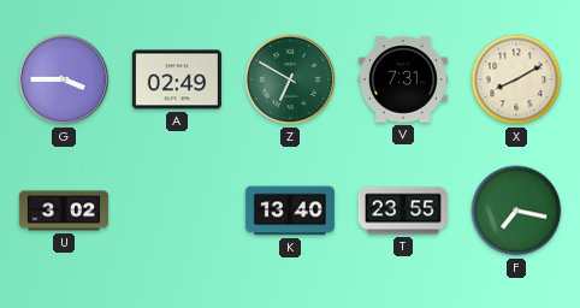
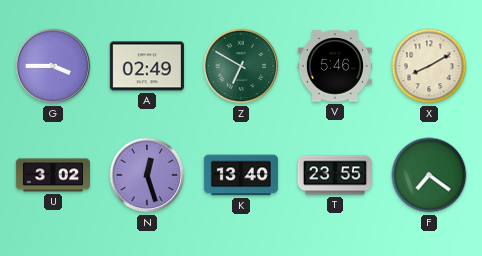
V: 7:31 -> 5:46
N: none -> 12:27
F: 7:17 -> 7:21
